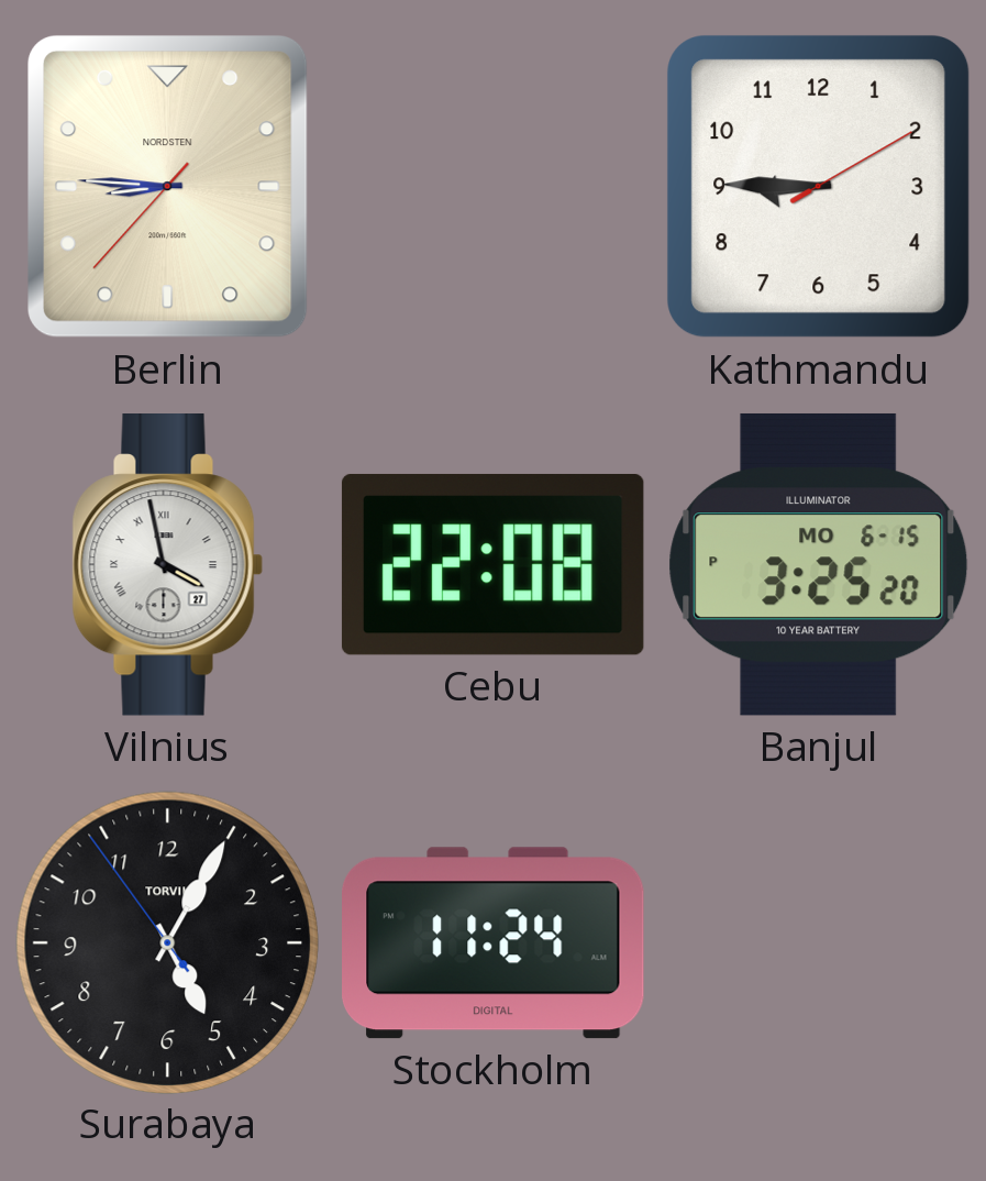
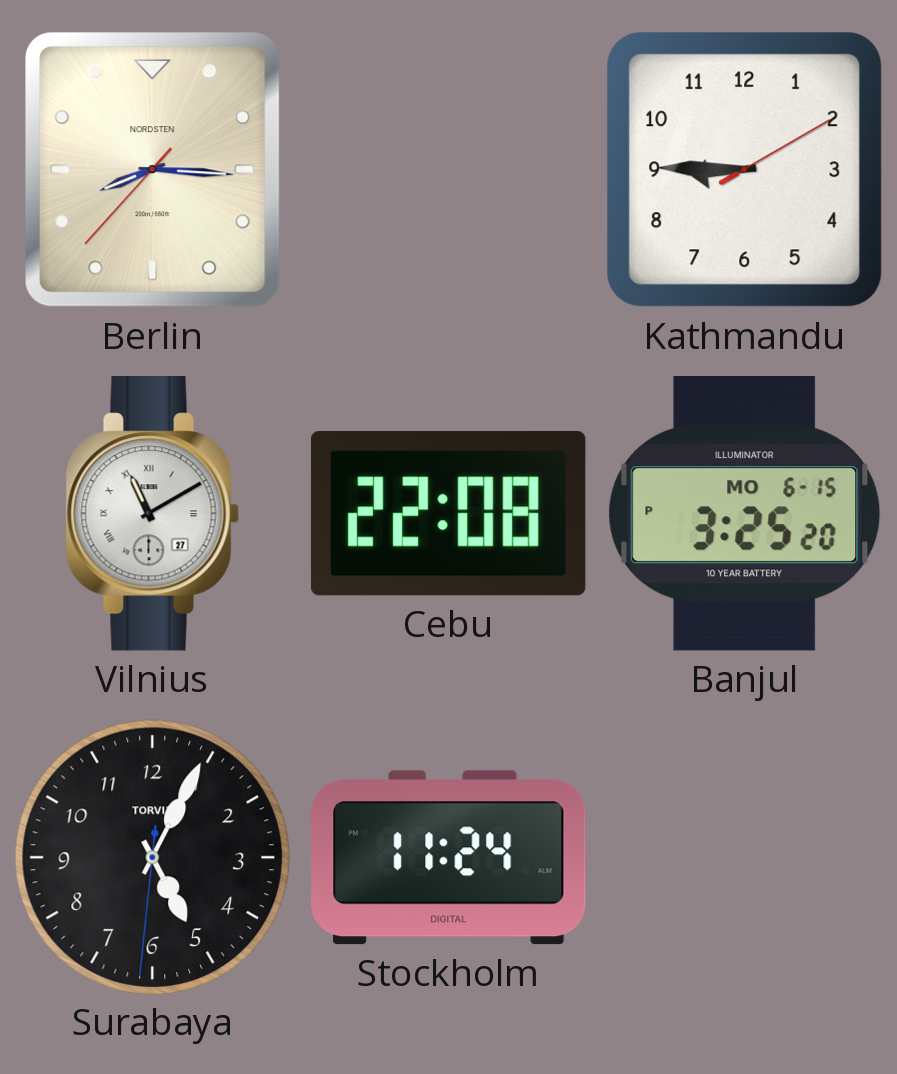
Berlin: 8:45 -> 8:15
Vilnius: 3:58 -> 11:10
Surabaya: 5:04:54 -> 5:04:31
